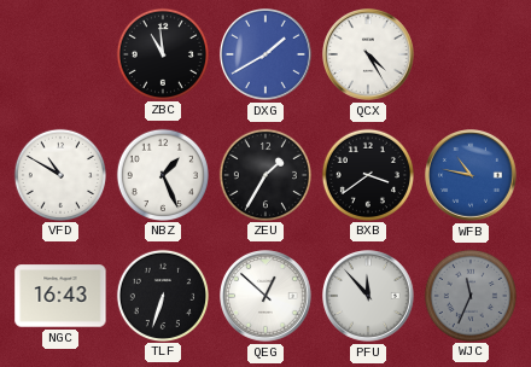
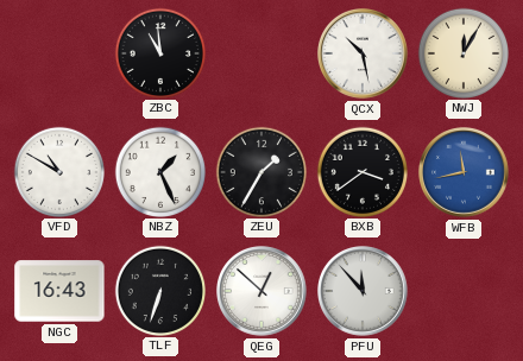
DXG: 1:40 -> none
QCX: 4:25 -> 10:28
NWJ: none -> 12:05
WFB: 10:47 -> 11:43
WJC: 11:34 -> none
